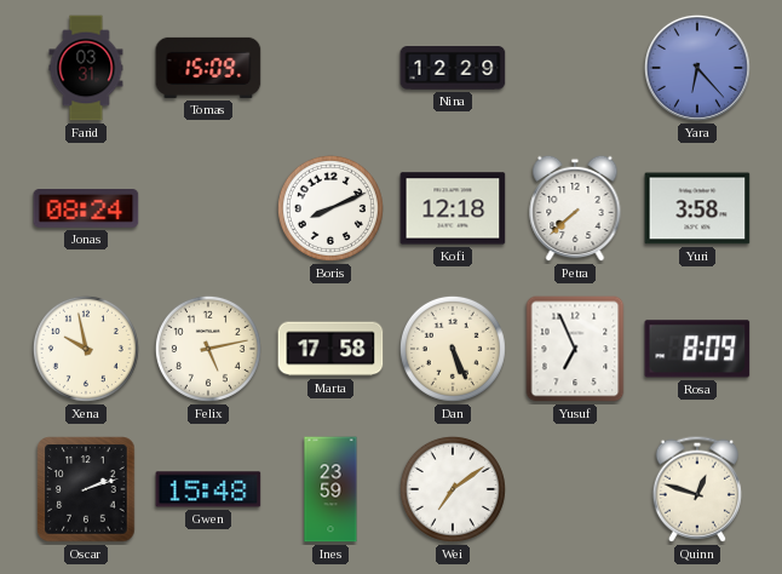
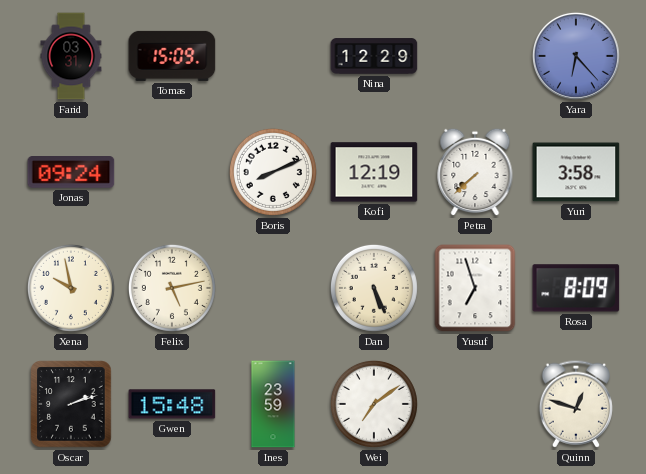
Jonas: 08:24 -> 09:24
Kofi: 12:18 -> 12:19
Marta: 17:58 -> none
Yusuf: 6:56 -> 6:57
